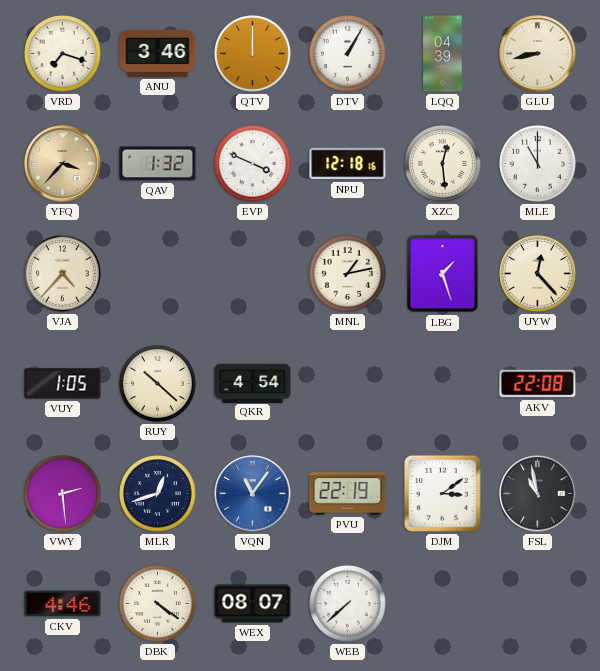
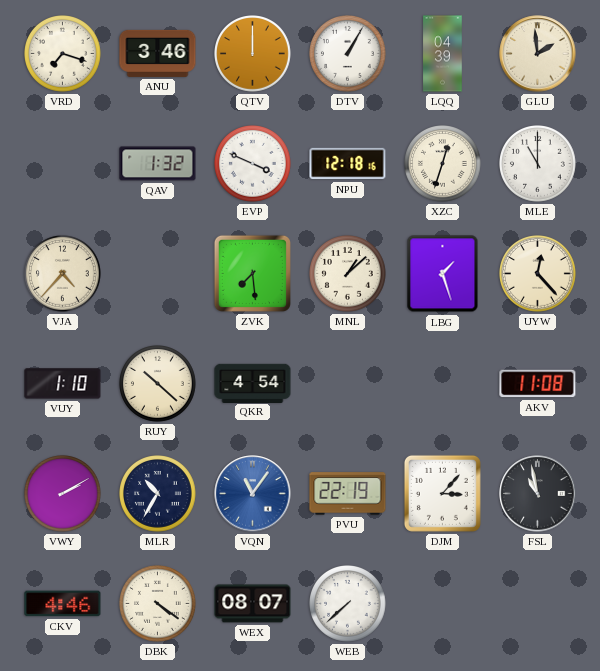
GLU: 8:43 -> 1:59
YFQ: 3:37 -> none
XZC: 12:29 -> 12:33
ZVK: none -> 7:29
MNL: 1:13 -> 1:08
VUY: 1:05 -> 1:10
AKV: 22:08 -> 11:08
VWY: 2:29 -> 2:10
MLR: 12:42 -> 10:35
DJM: 3:09 -> 3:07
